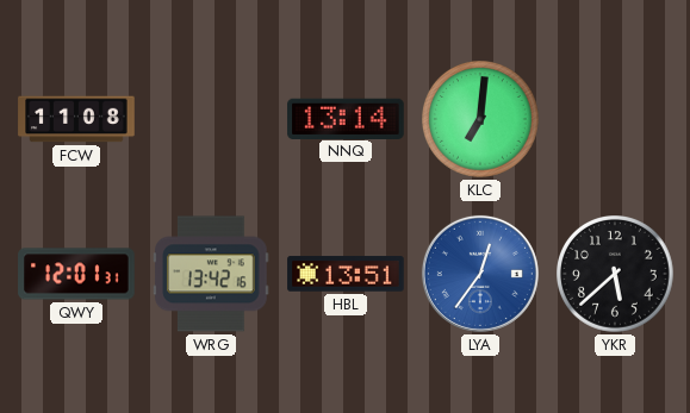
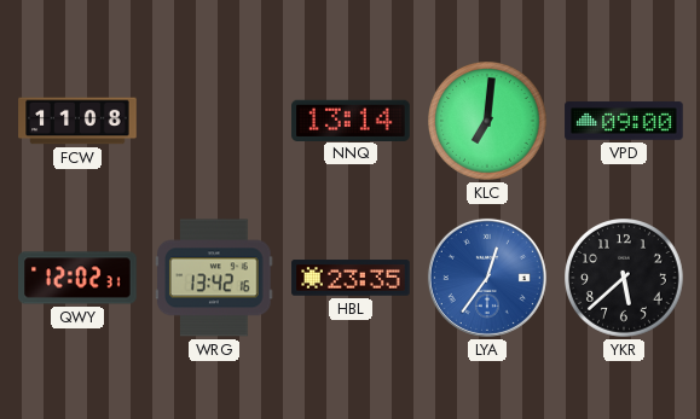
VPD: none -> 09:00
QWY: 12:01 -> 12:02
HBL: 13:51 -> 23:35
